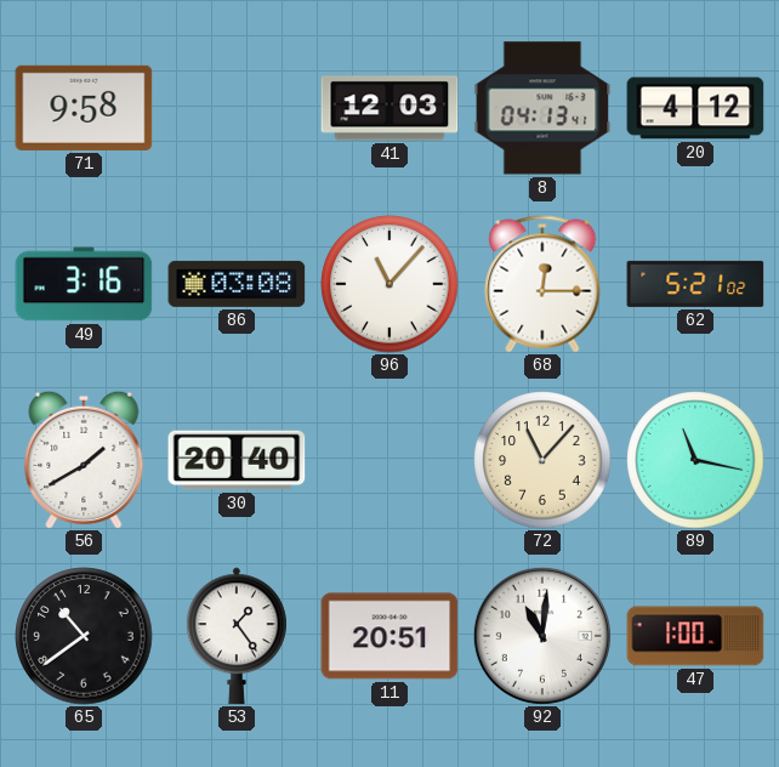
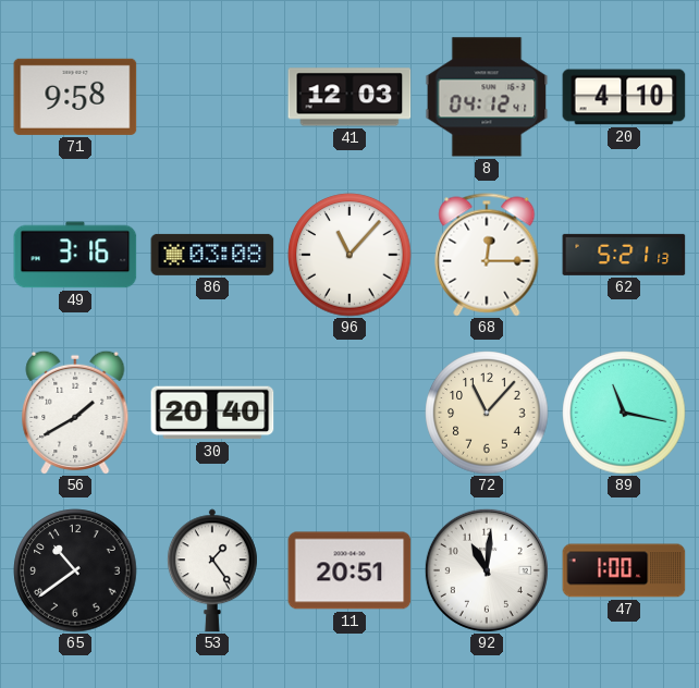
8: 04:13 -> 04:12
20: 4:12 -> 4:10
62: 5:21:02 -> 5:21:13
